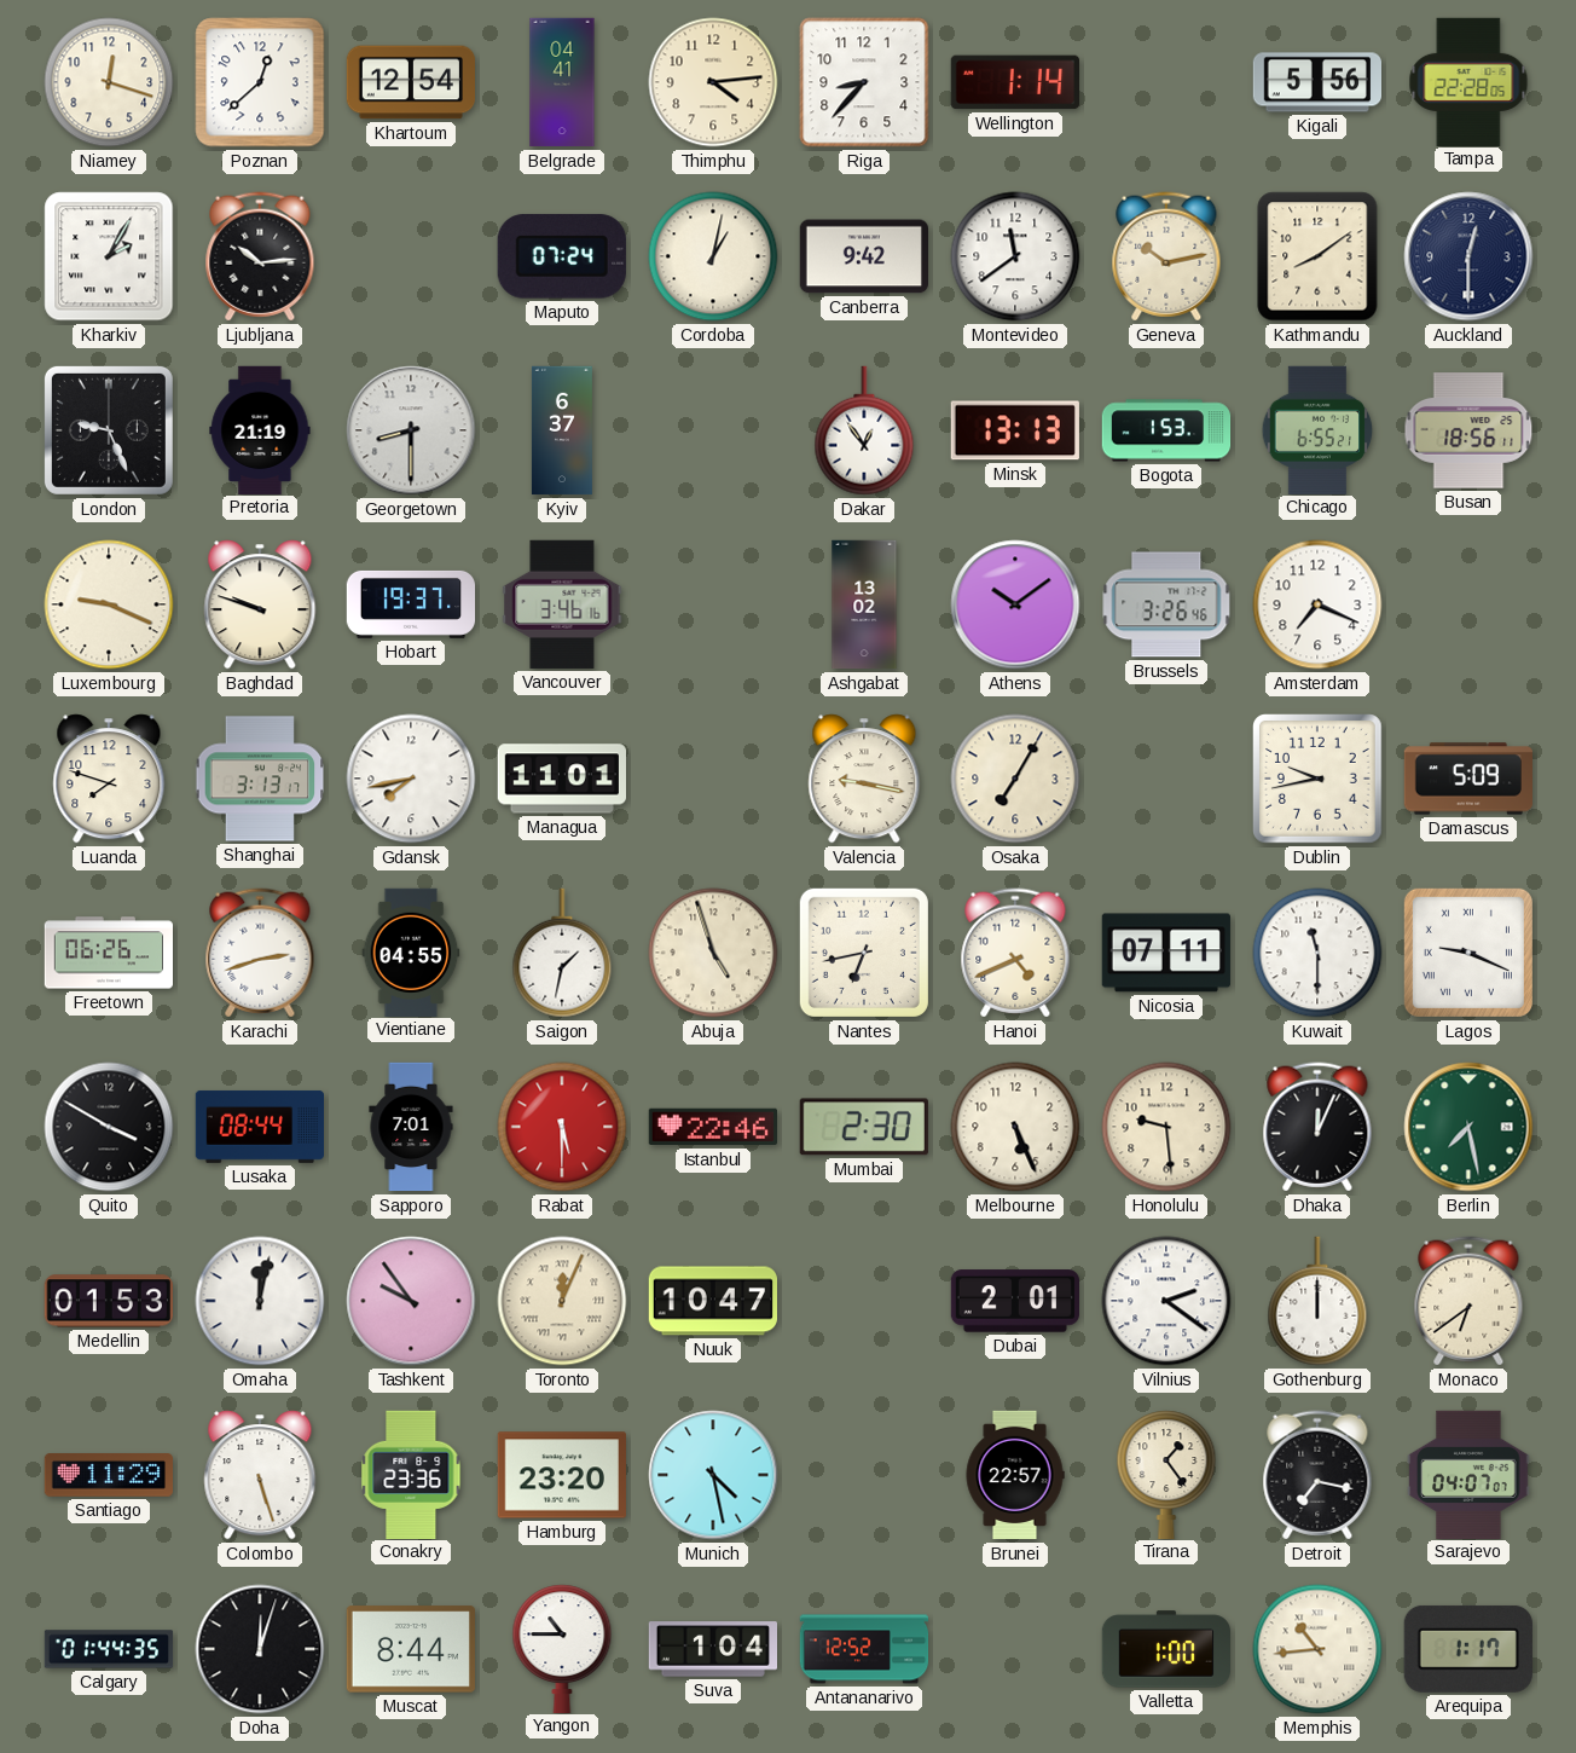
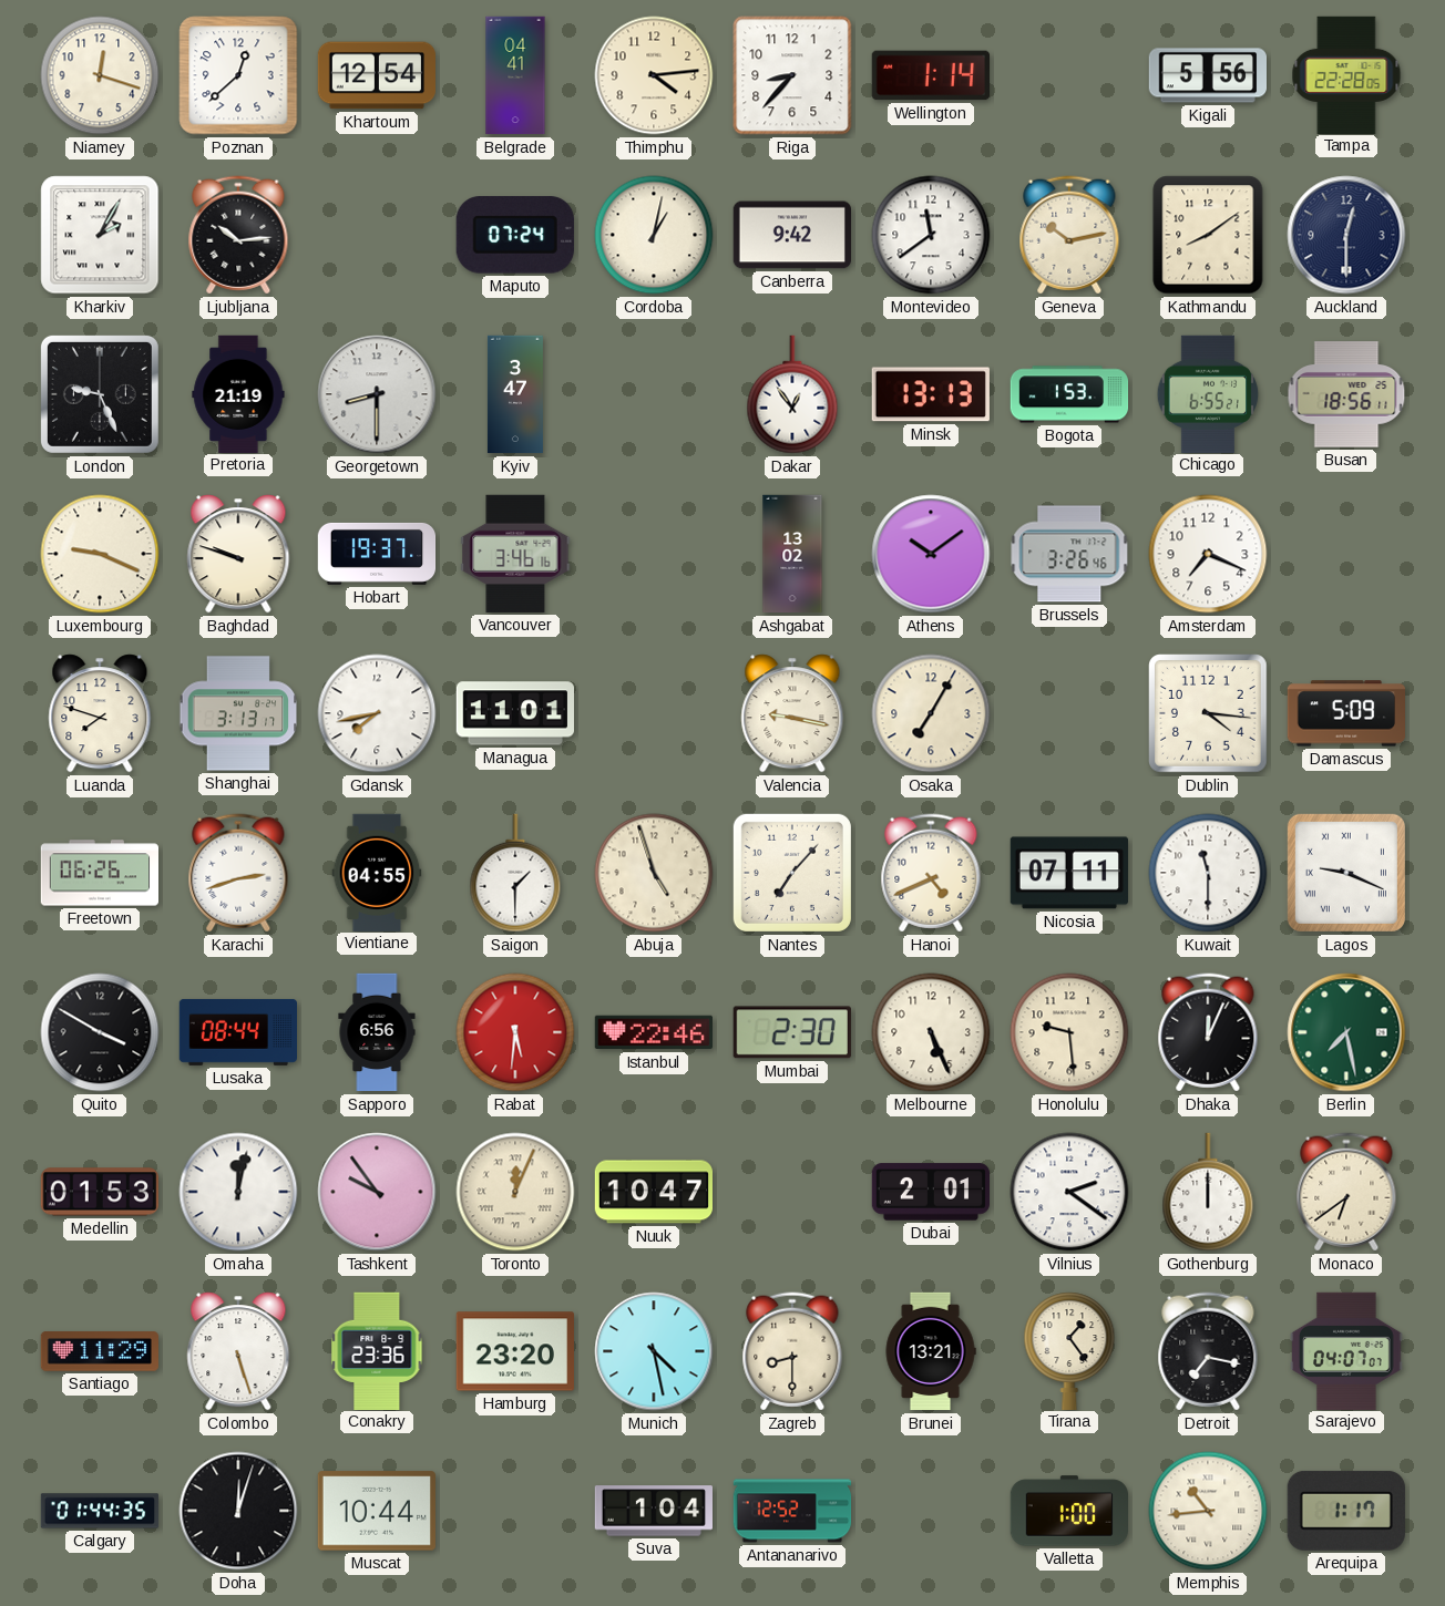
Kyiv: 6:37 -> 3:47
Dublin: 9:43 -> 4:16
Saigon: 1:32 -> 1:30
Nantes: 6:43 -> 7:07
Sapporo: 7:01 -> 6:56
Rabat: 5:30 -> 5:31
Zagreb: none -> 8:30
Brunei: 22:57 -> 13:21
Muscat: 8:44 -> 10:44
Yangon: 10:45 -> none
